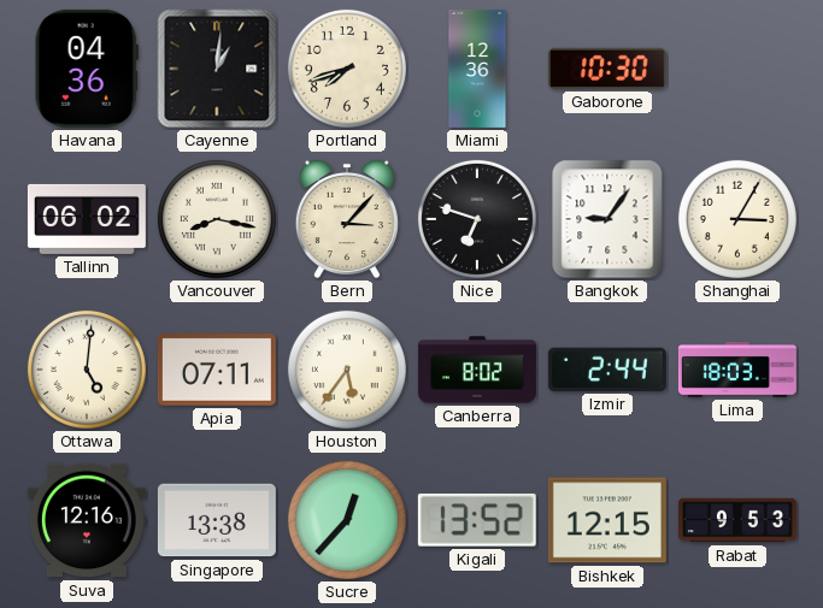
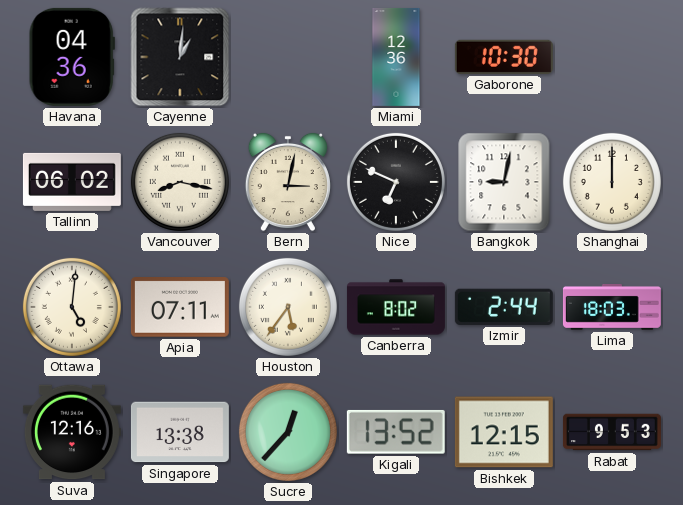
Portland: 7:42 -> none
Bern: 3:07 -> 3:02
Nice: 6:48 -> 6:49
Bangkok: 9:06 -> 9:02
Shanghai: 3:05 -> 12:00
